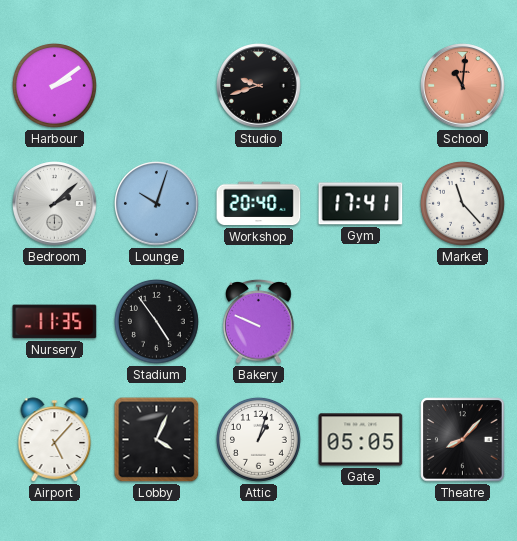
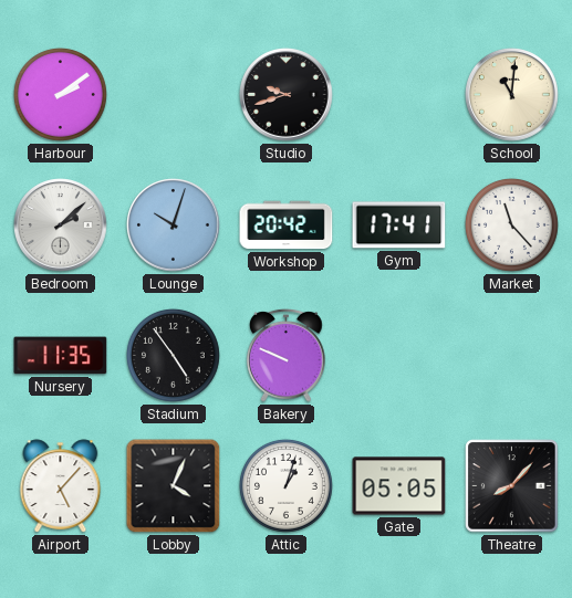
School dial: salmon -> cream
Workshop: 20:40 -> 20:42
